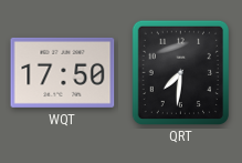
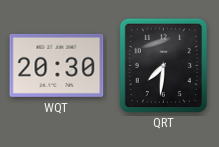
WQT: 17:50 -> 20:30
